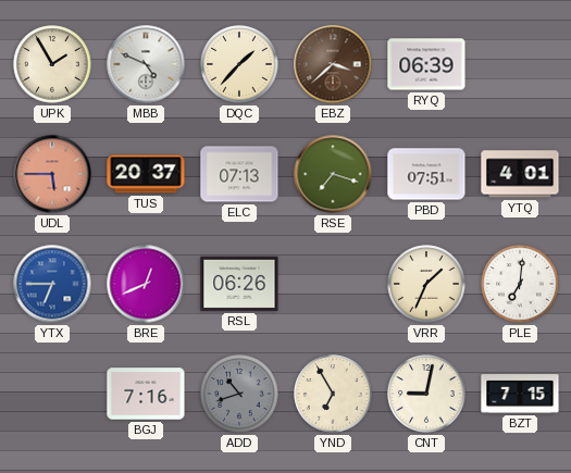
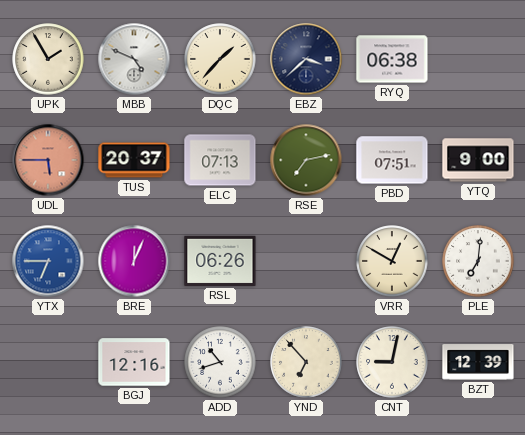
EBZ dial: brown -> navy
RYQ: 06:39 -> 06:38
RSE: 7:18 -> 7:13
YTQ: 4:01 -> 9:00
BRE: 12:41 -> 12:04
VRR: 1:34 -> 12:50
BGJ: 7:16 -> 12:16
ADD dial: grey -> white
YND: 6:55 -> 6:53
BZT: 7:15 -> 12:39
